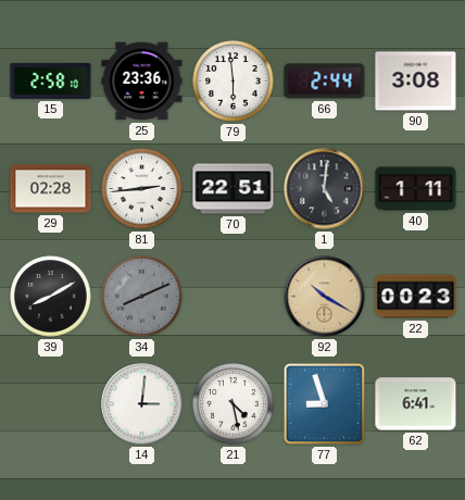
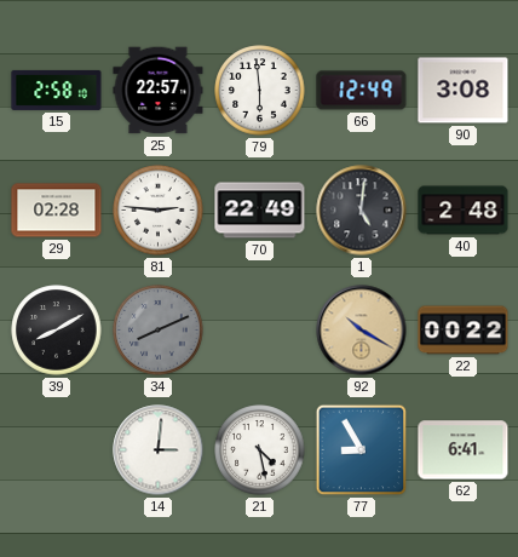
25: 23:36 -> 22:57
66: 2:44 -> 12:49
81: 2:44 -> 2:46
70: 22:51 -> 22:49
40: 1:11 -> 2:48
22: 00:23 -> 00:22
77: 8:57 -> 8:55
